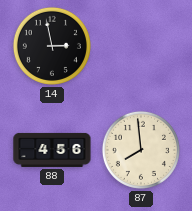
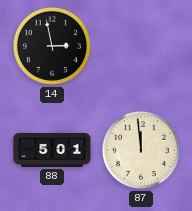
88: 4:56 -> 5:01
87: 7:59 -> 11:59
